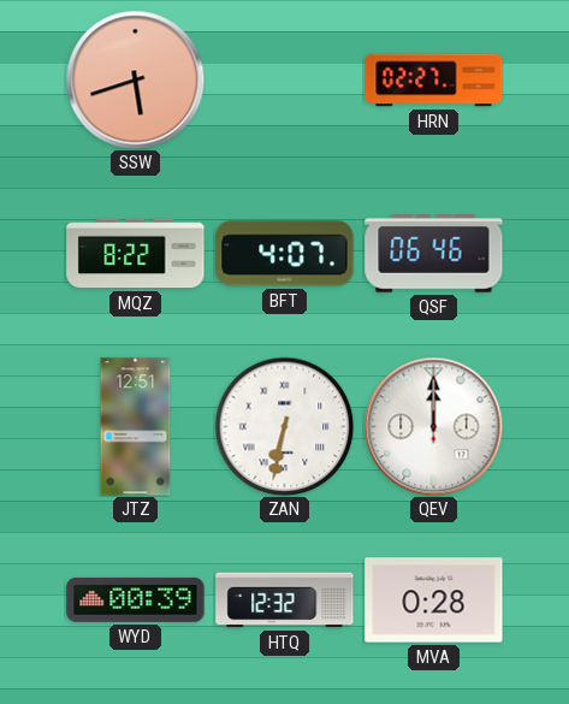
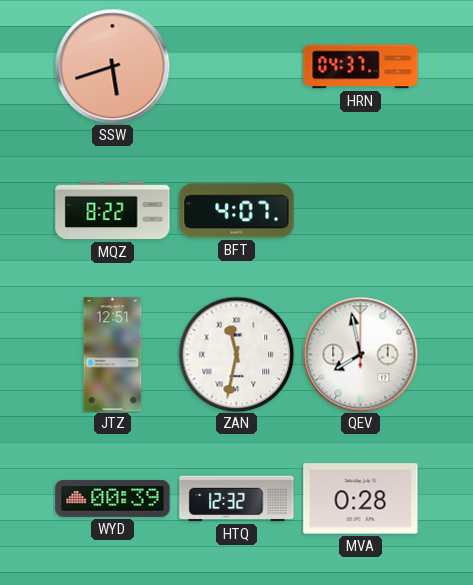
HRN: 02:27 -> 04:37
QSF: 06:46 -> none
ZAN: 6:32 -> 11:32
QEV: 12:00 -> 7:58
